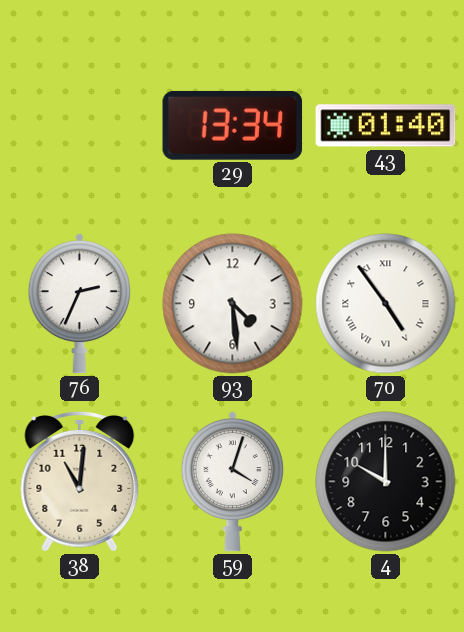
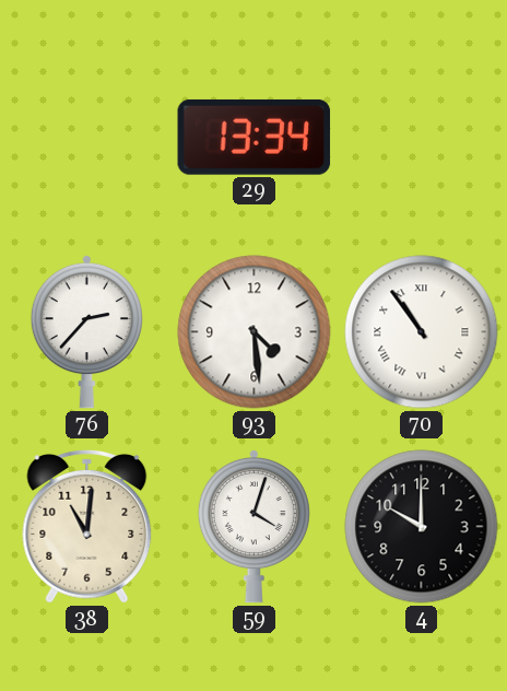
43: 01:40 -> none
76: 2:34 -> 2:37
70: 4:54 -> 10:54
